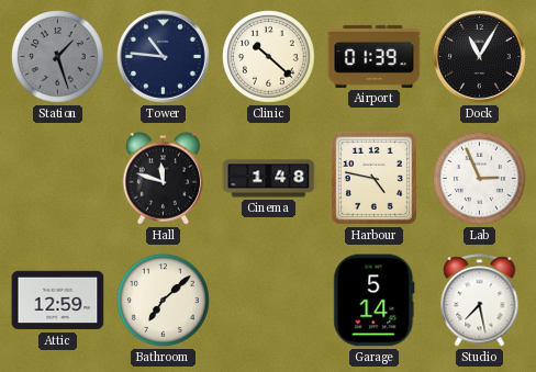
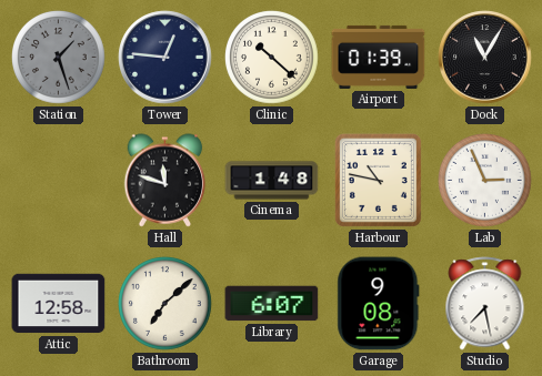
Tower: 10:46 -> 12:46
Harbour: 4:47 -> 10:47
Attic: 12:59 -> 12:58
Library: none -> 6:07
Garage: 5:14 -> 9:08
